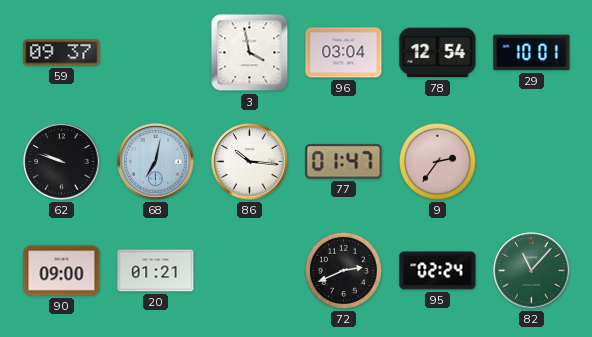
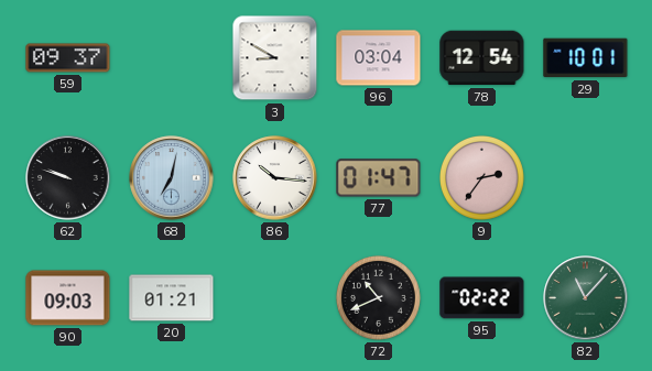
3: 3:58 -> 8:50
90: 09:00 -> 09:03
72: 2:41 -> 10:41
95: 02:24 -> 02:22
